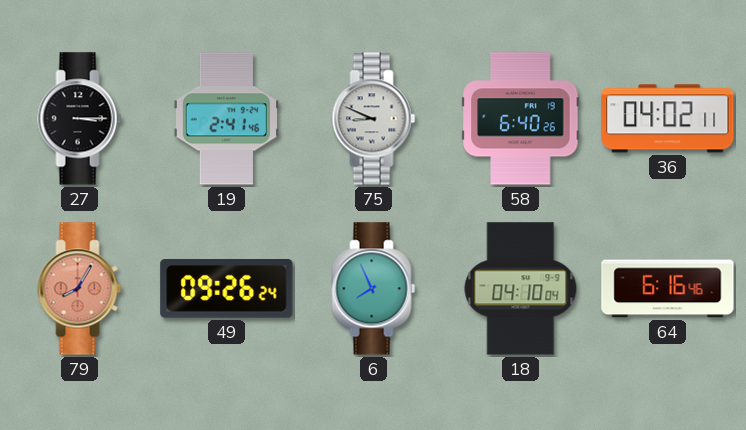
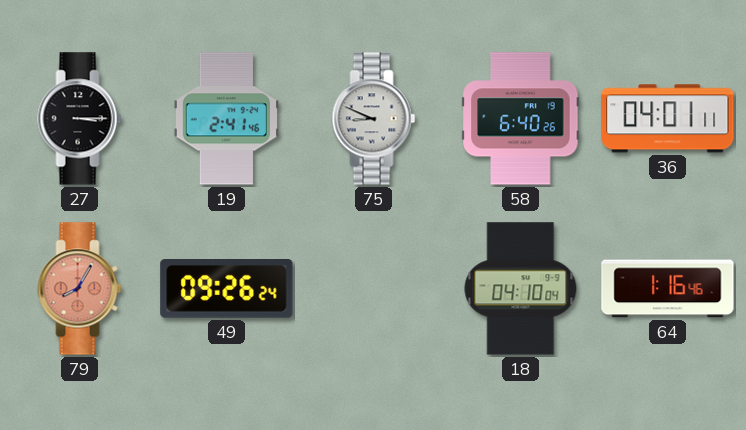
36: 04:02 -> 04:01
6: 7:56 -> none
64: 6:16 -> 1:16
